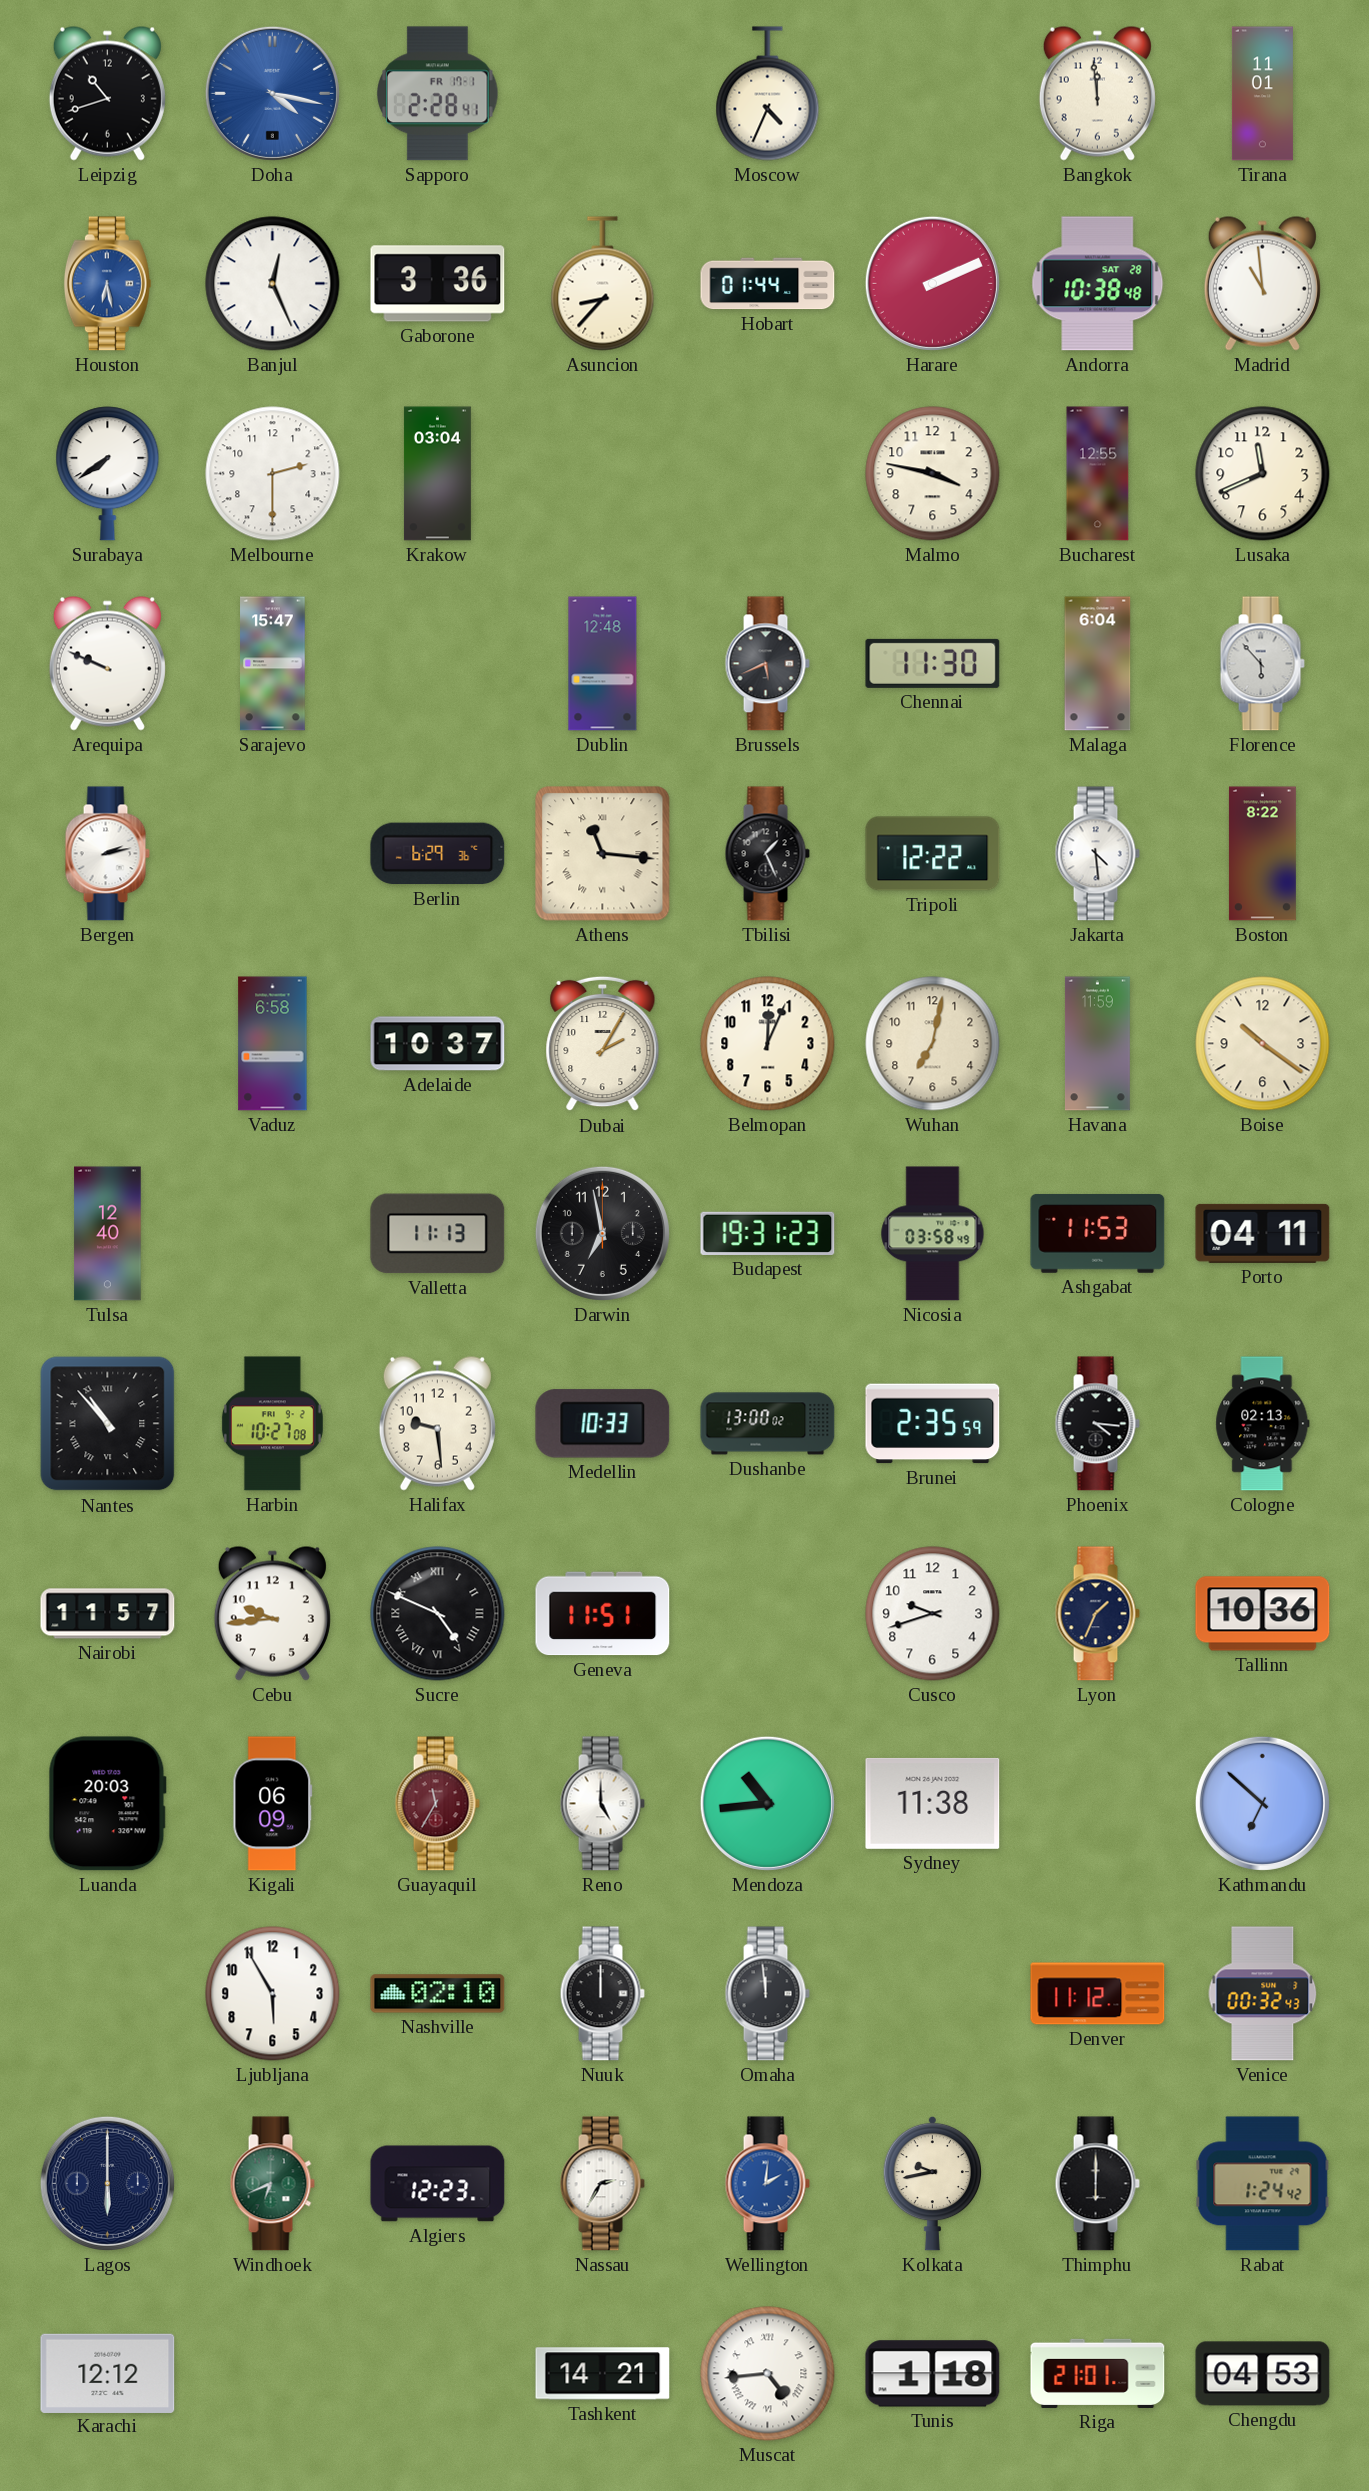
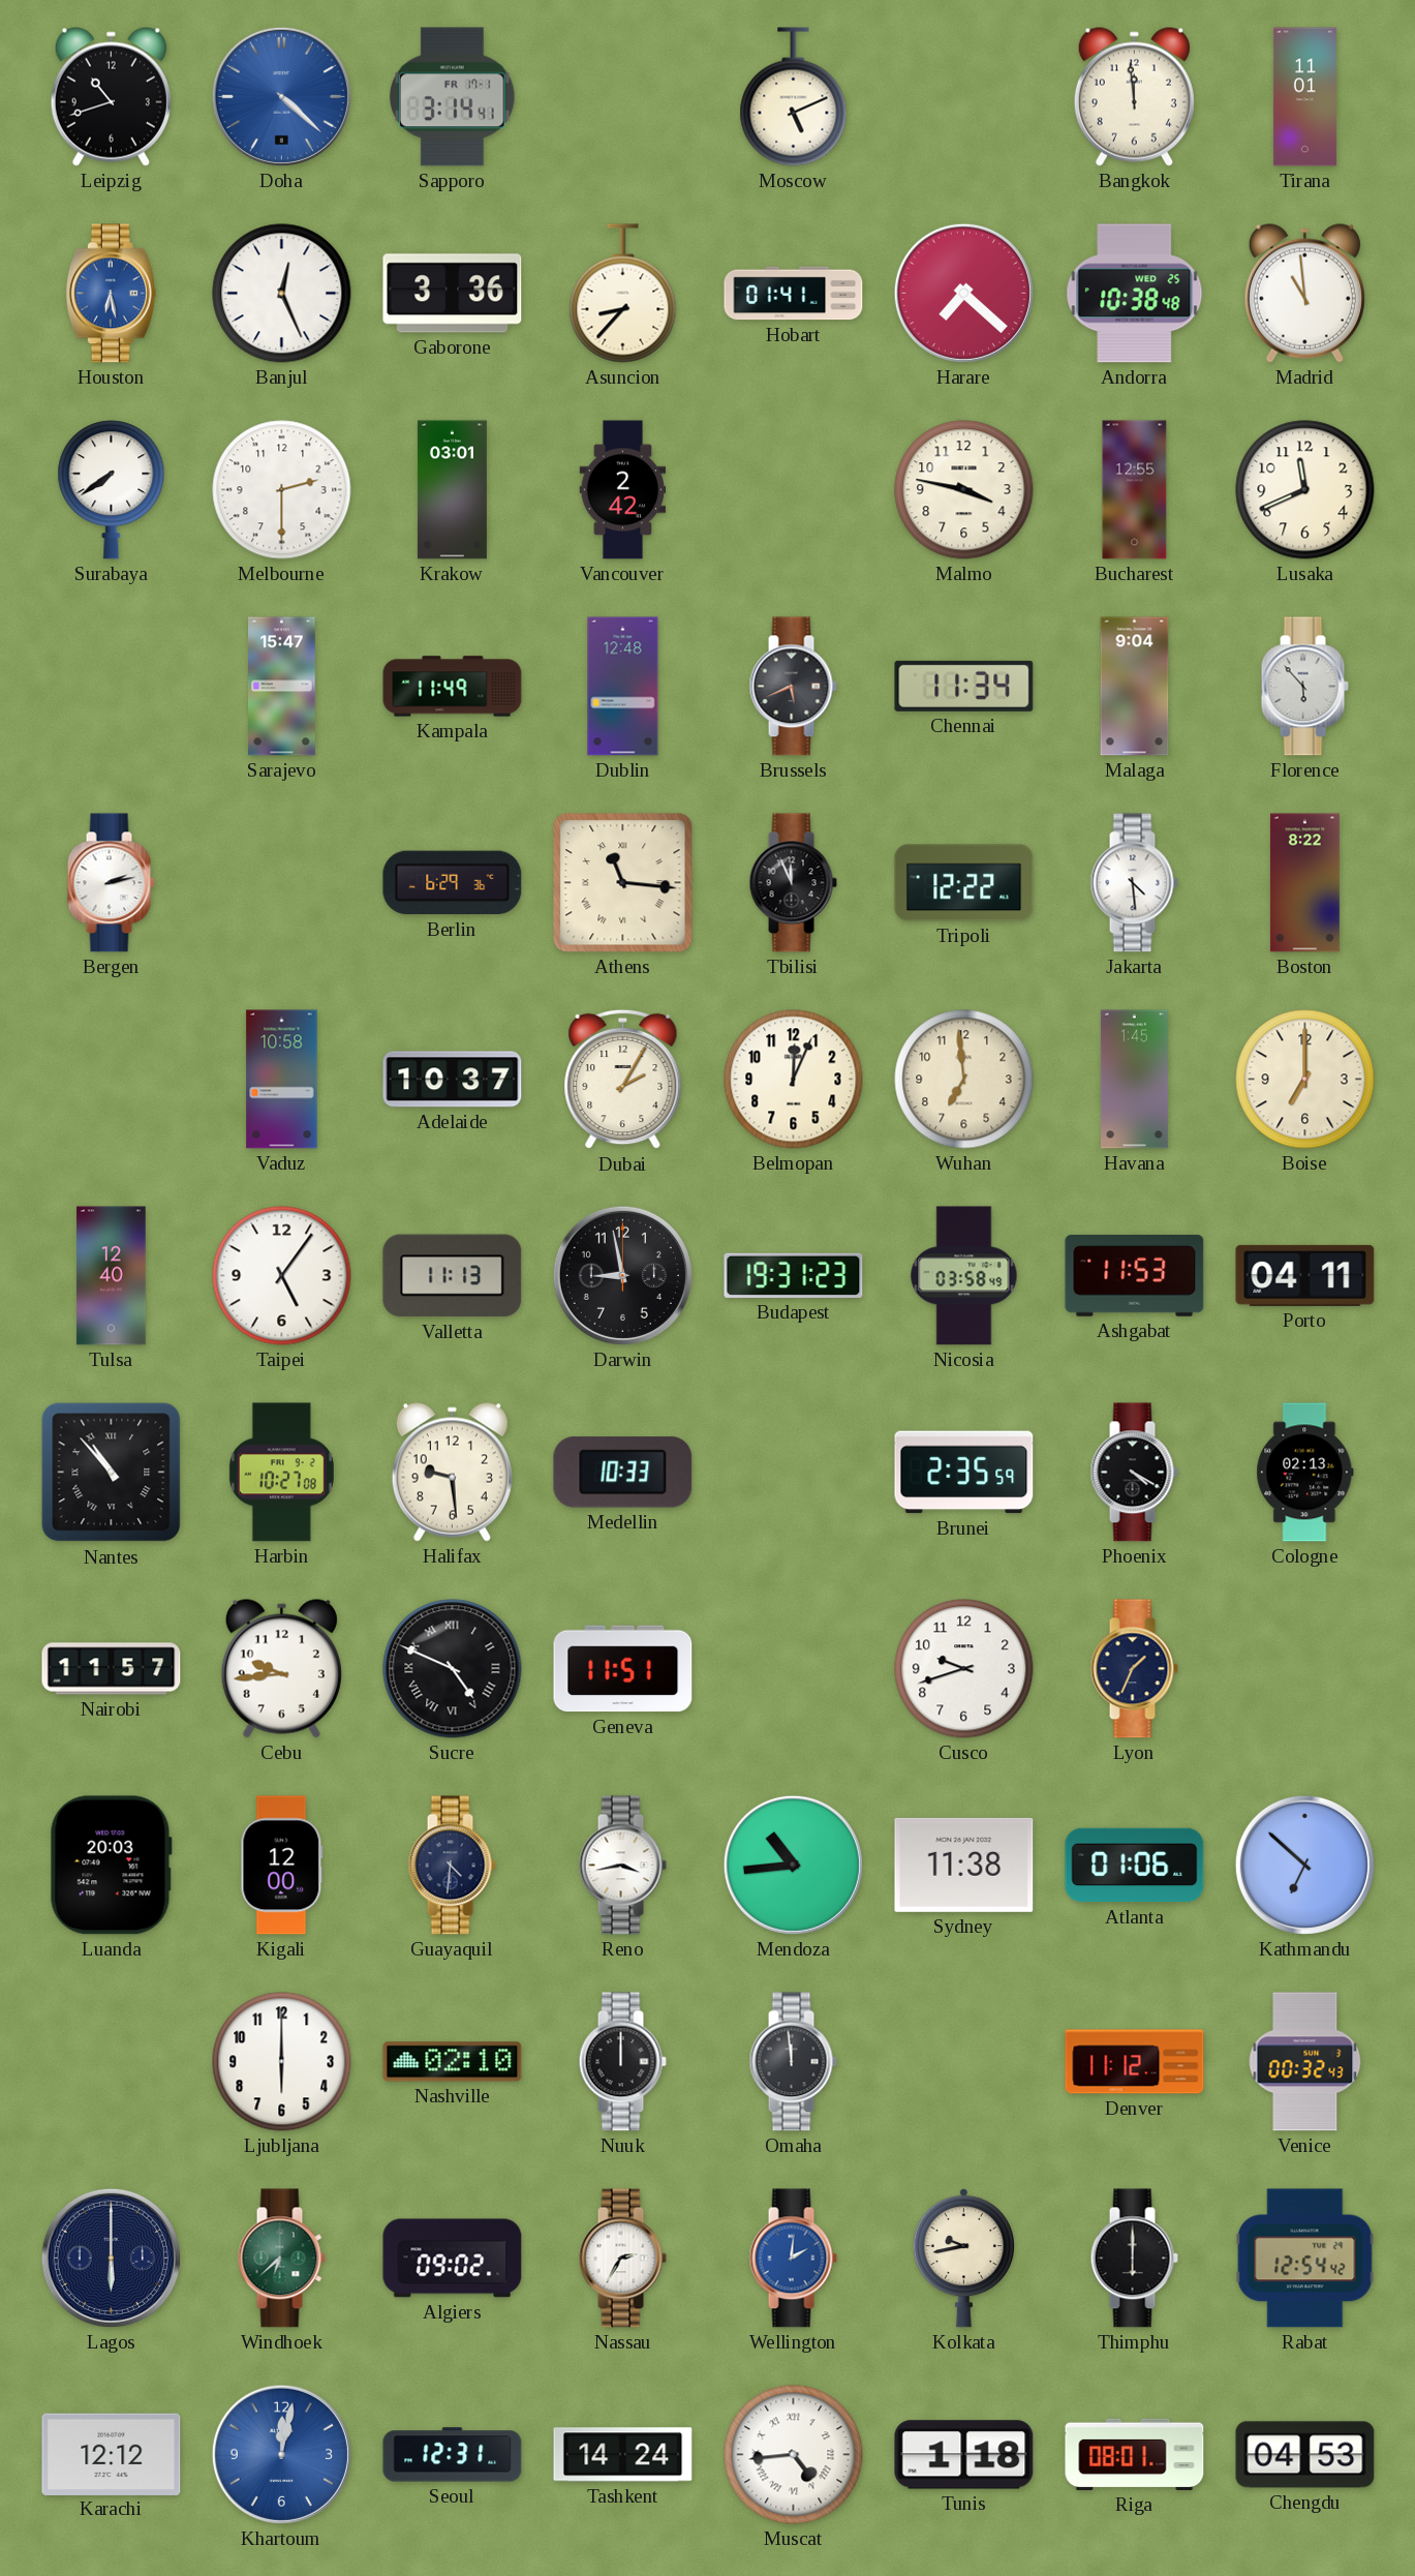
Doha: 4:17 -> 4:22
Sapporo: 2:28 -> 3:14
Moscow: 4:34 -> 5:11
Hobart: 01:44 -> 01:41
Harare: 2:11 -> 7:22
Andorra date: SAT 28 -> WED 25
Krakow: 03:04 -> 03:01
Vancouver: none -> 2:42
Arequipa: 9:49 -> none
Kampala: none -> 11:49
Chennai: 11:30 -> 11:34
Malaga: 6:04 -> 9:04
Tbilisi: 1:26 -> 11:56
Vaduz: 6:58 -> 10:58
Wuhan: 7:02 -> 6:59
Havana: 11:59 -> 1:45
Boise: 10:21 -> 7:00
Taipei: none -> 5:06
Darwin: 6:58 -> 8:58
Dushanbe: 13:00 -> none
Phoenix: 4:16 -> 4:20
Tallinn: 10:36 -> none
Kigali: 06:09 -> 12:00
Guayaquil: 11:35 -> 4:31
Guayaquil dial: burgundy -> navy
Reno: 5:00 -> 3:43
Atlanta: none -> 01:06
Ljubljana: 5:55 -> 6:00
Windhoek: 6:41 -> 6:38
Algiers: 12:23 -> 09:02
Rabat: 1:24 -> 12:54
Khartoum: none -> 12:02
Seoul: none -> 12:31
Tashkent: 14:21 -> 14:24
Riga: 21:01 -> 08:01
